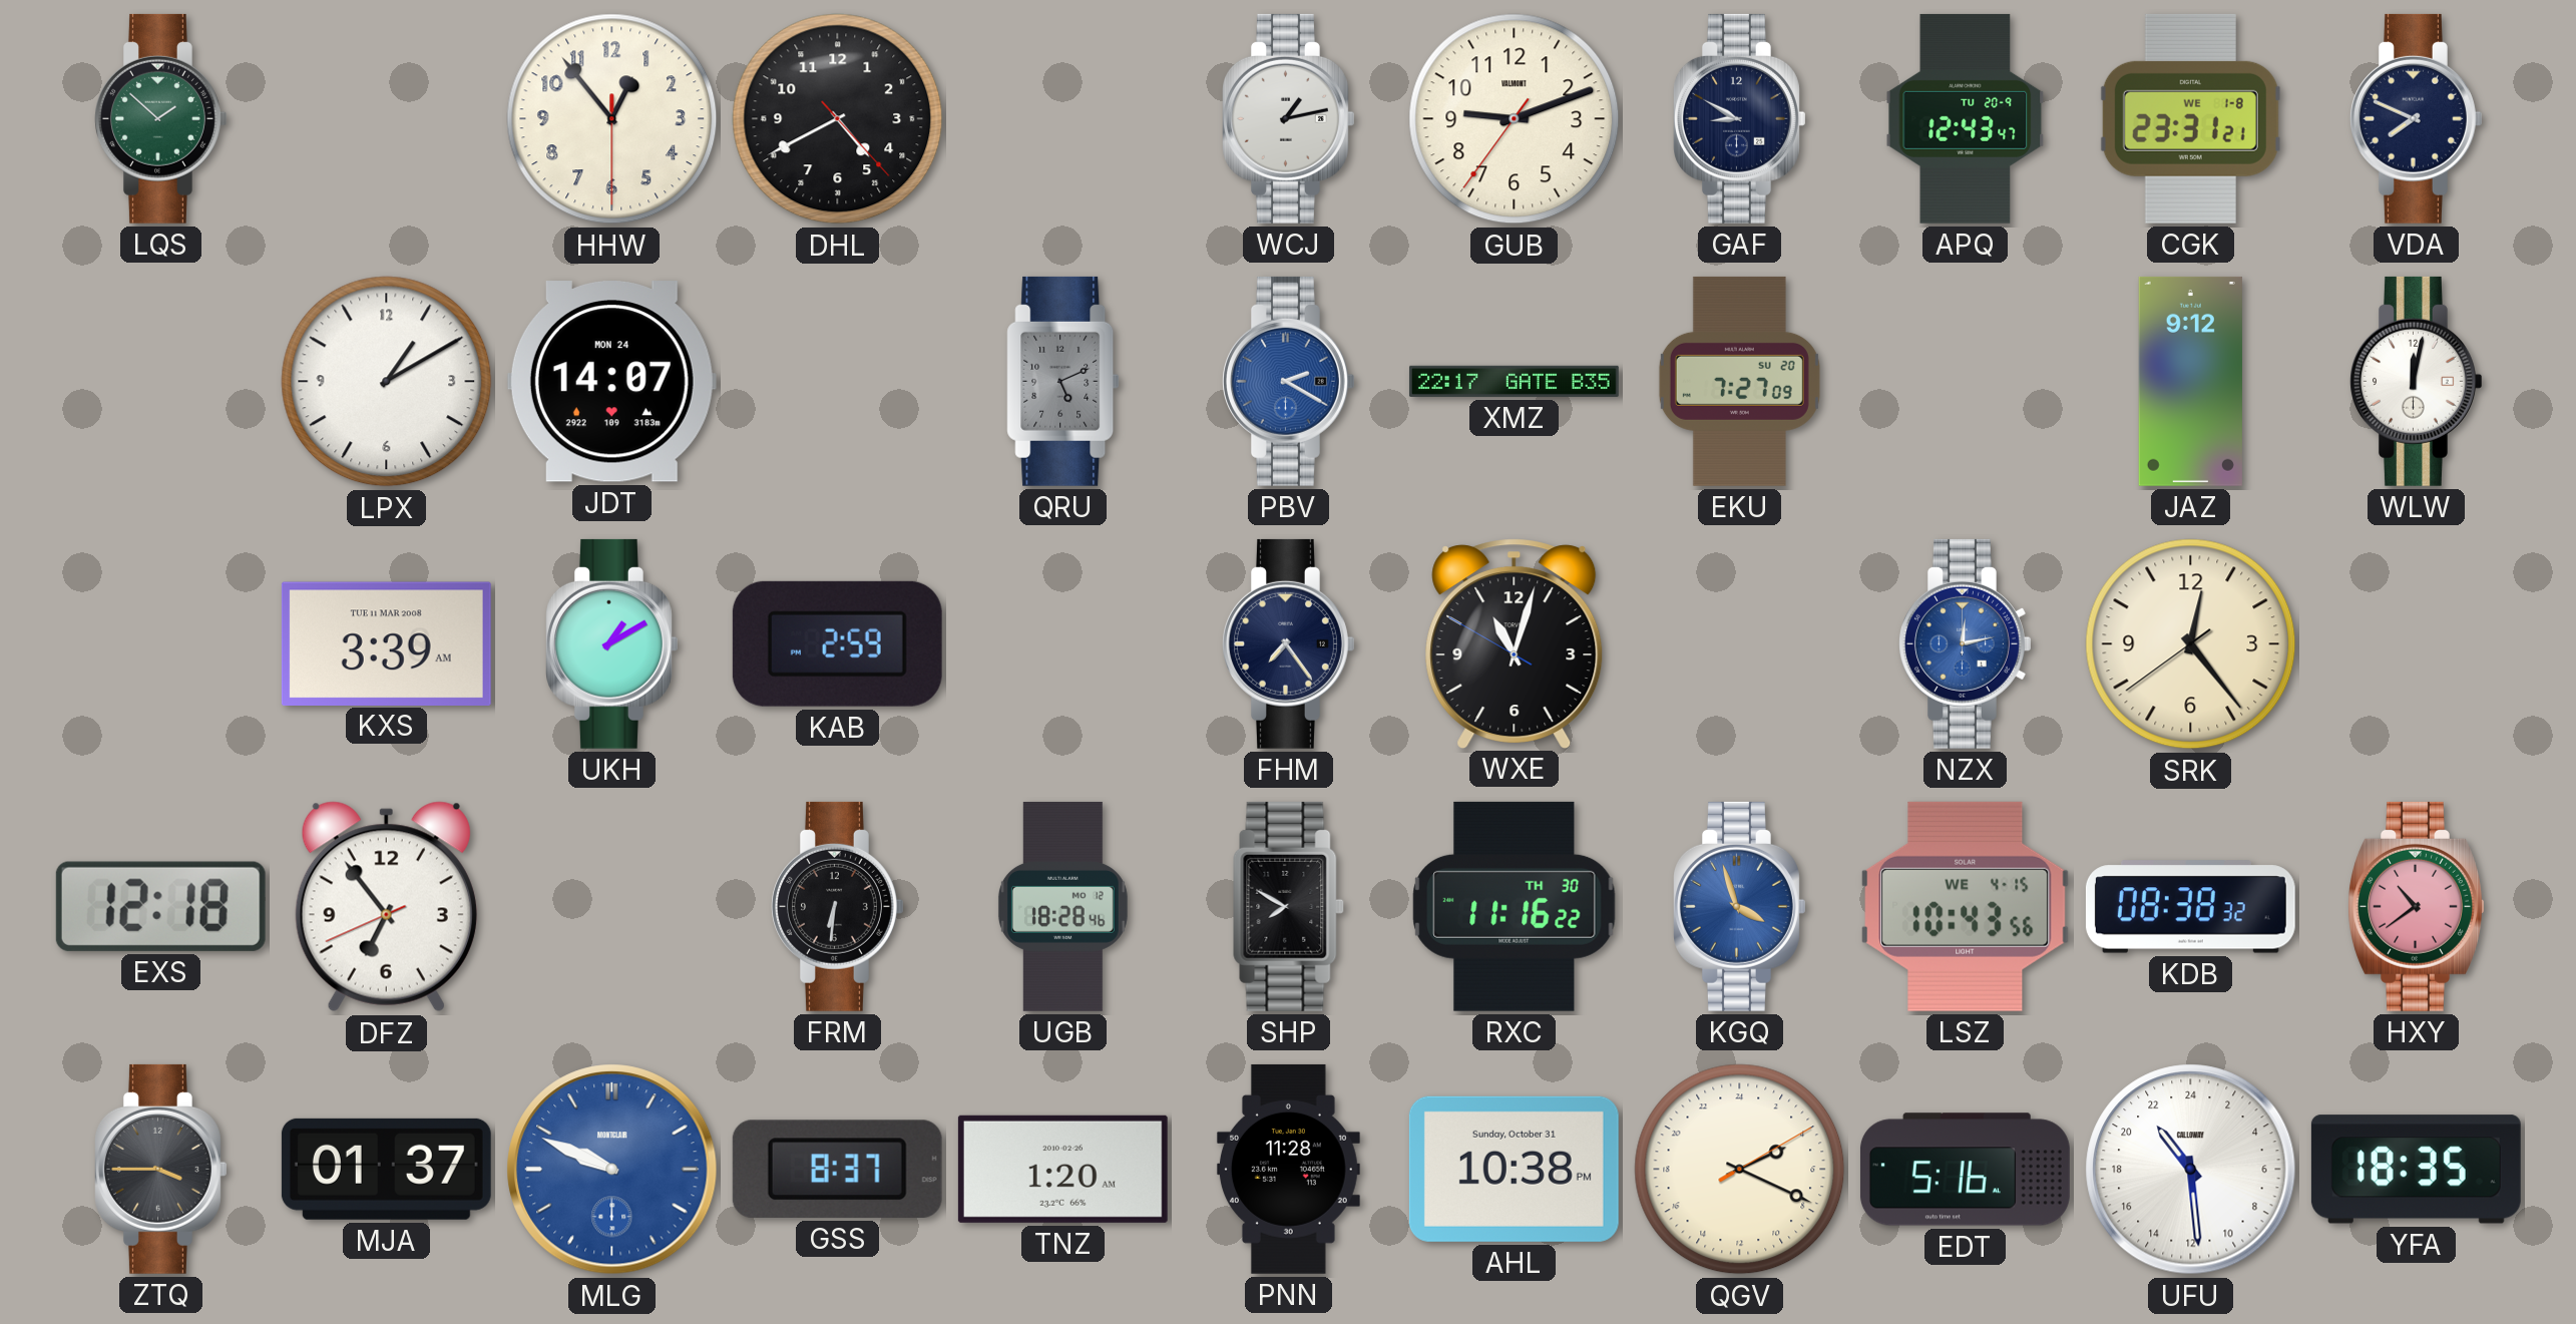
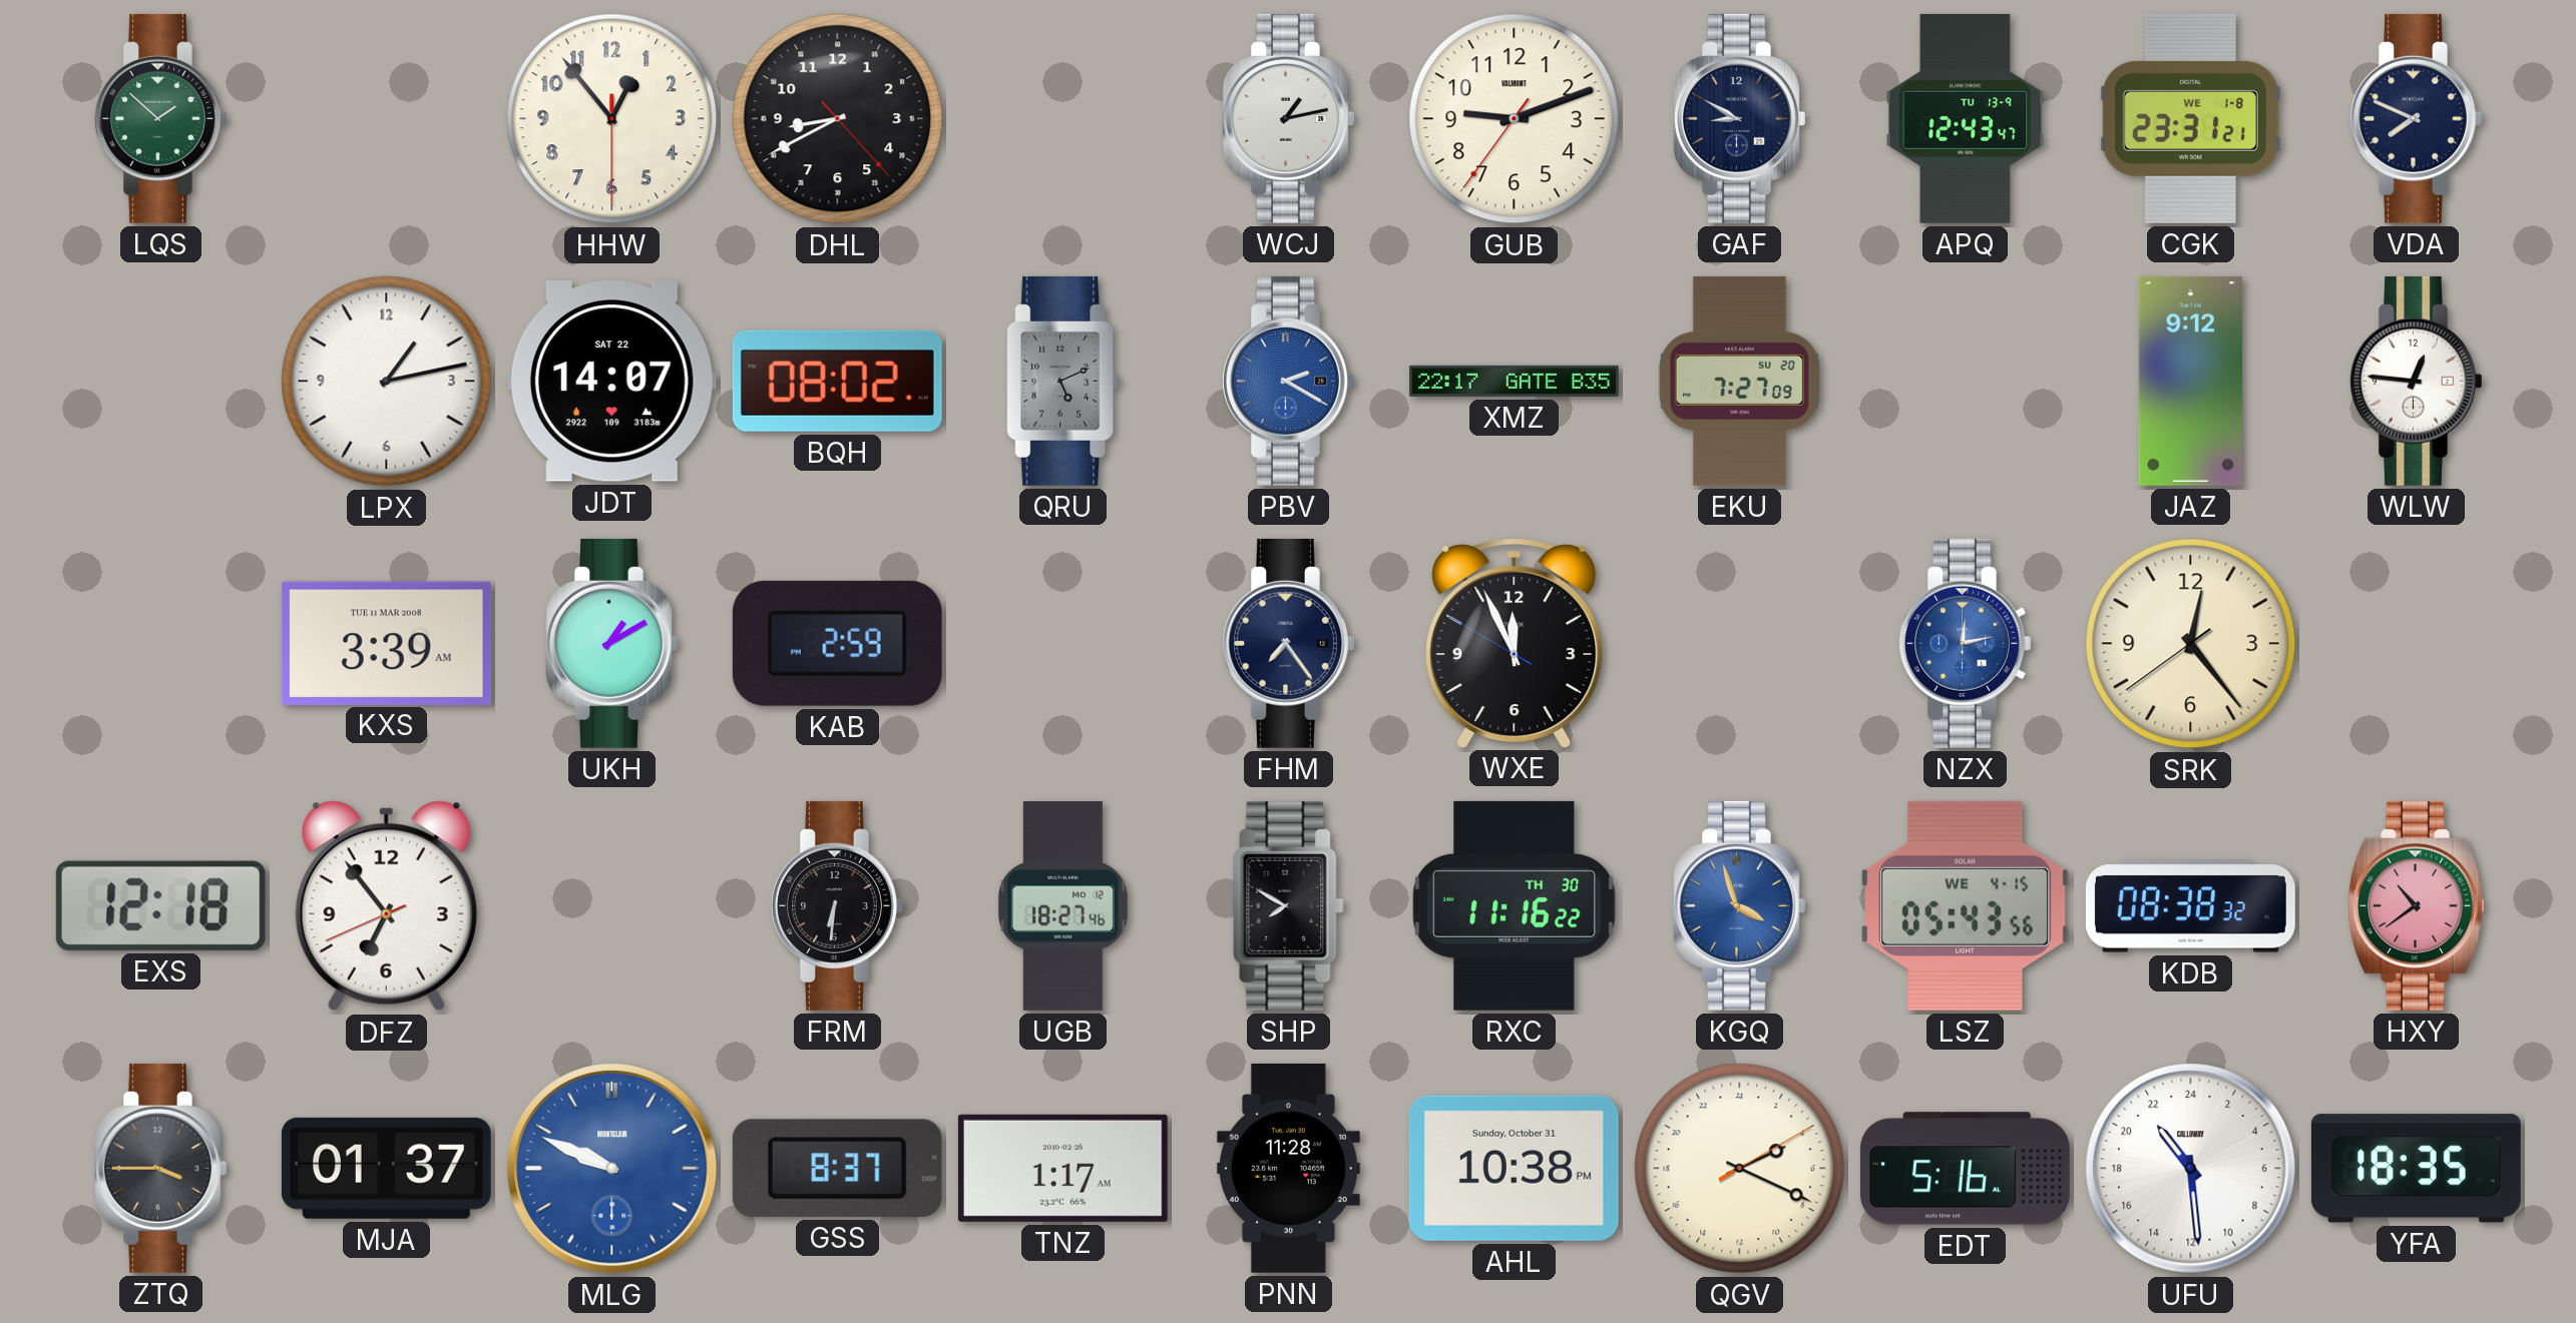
DHL: 4:40 -> 8:40
APQ date: TU 20-9 -> TU 13-9
LPX: 1:10 -> 1:13
JDT date: MON 24 -> SAT 22
BQH: none -> 08:02
WLW: 12:02 -> 12:46
WXE: 11:02 -> 11:55
UGB: 18:28 -> 18:27
LSZ: 10:43 -> 05:43
TNZ: 1:20 -> 1:17
